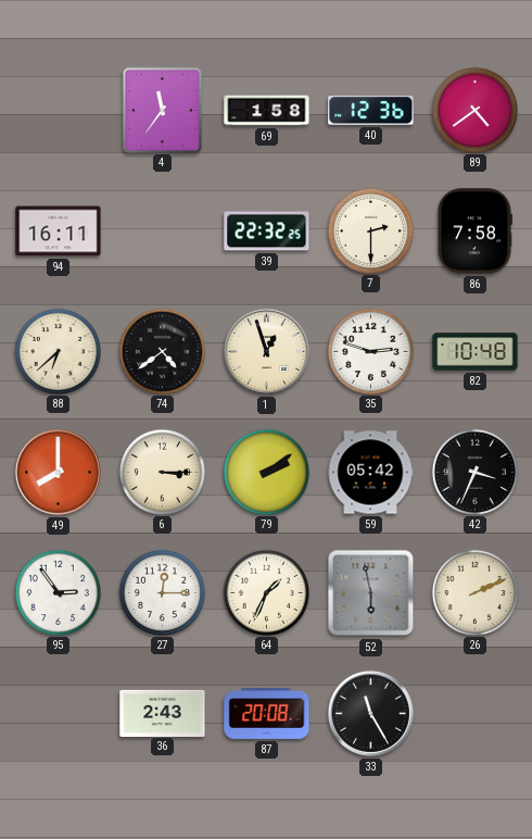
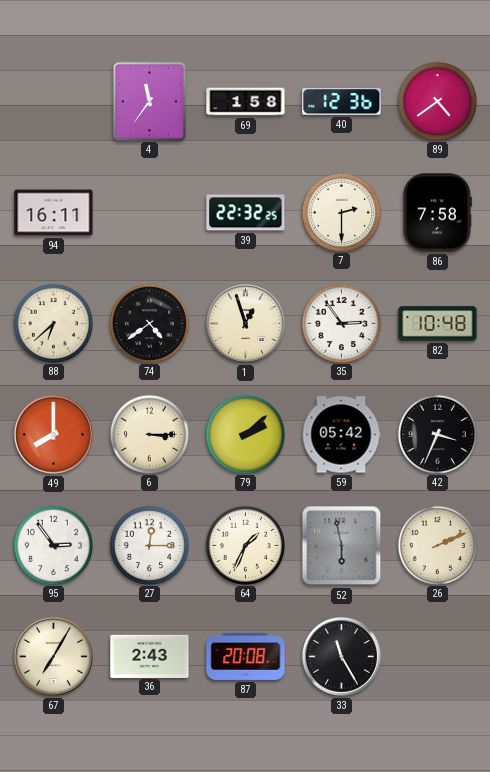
35: 2:48 -> 2:54
79: 2:09 -> 2:08
67: none -> 7:05
